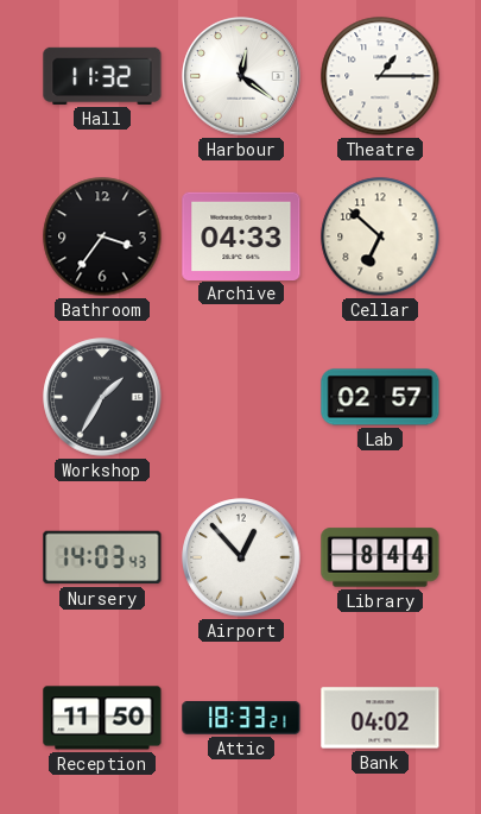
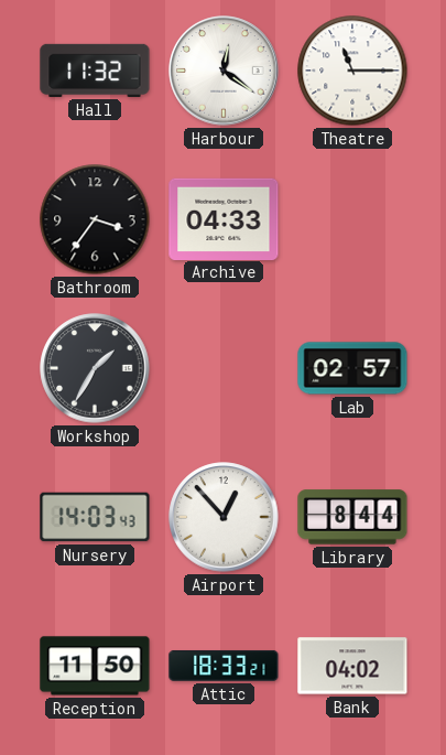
Theatre: 1:15 -> 11:15
Cellar: 6:52 -> none
